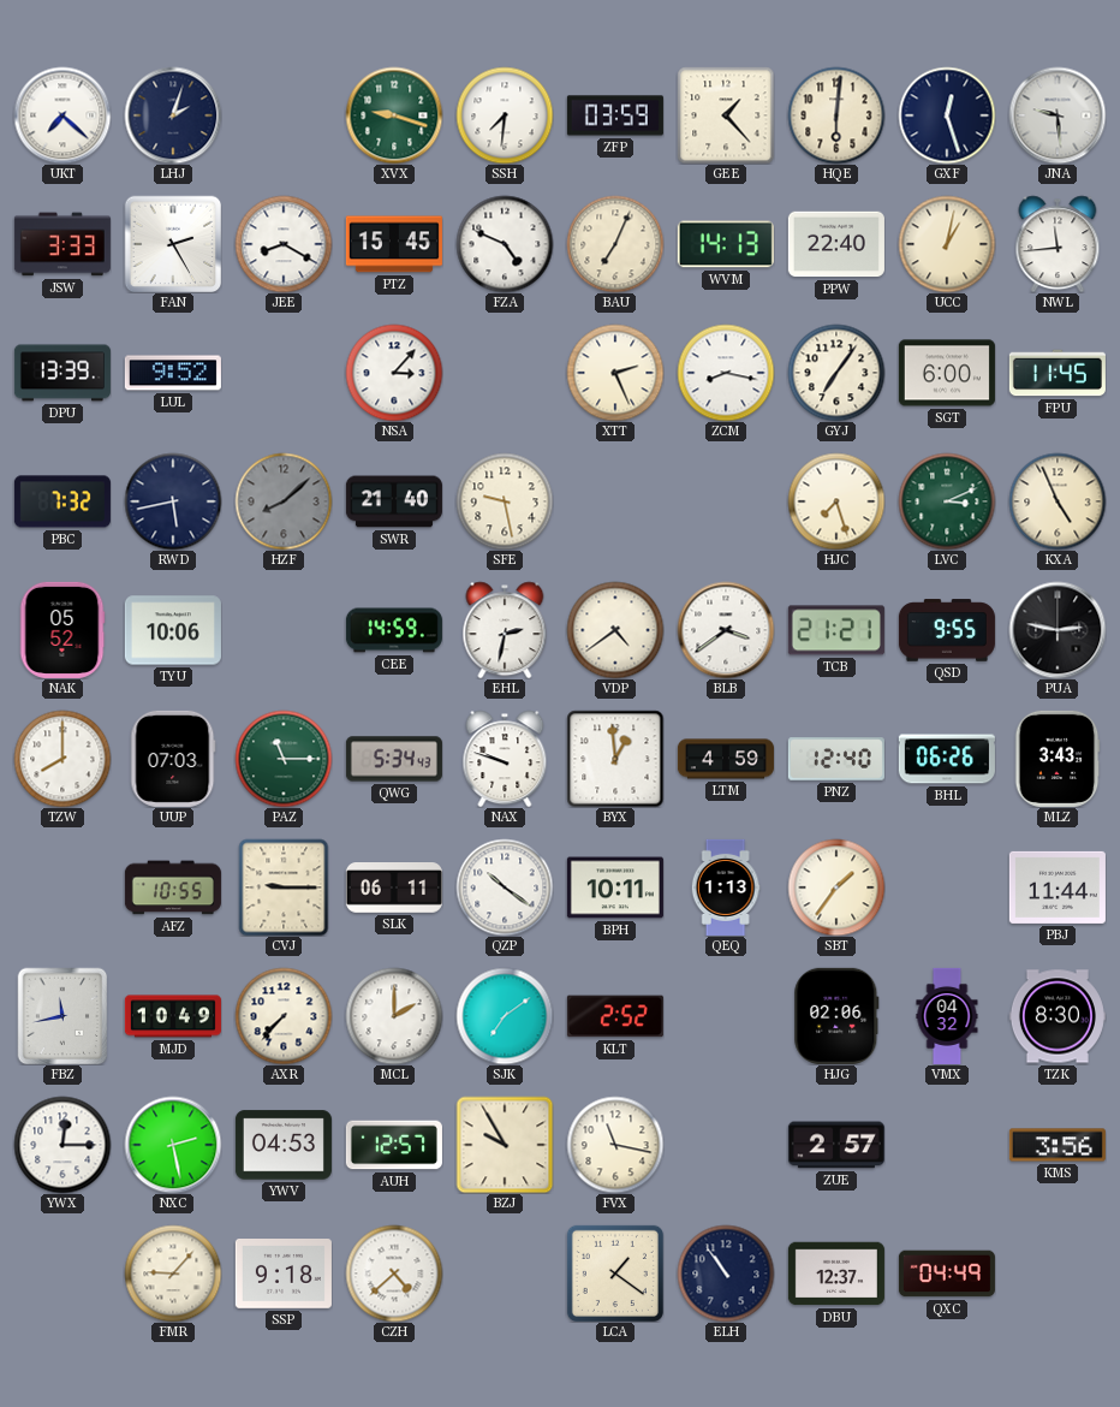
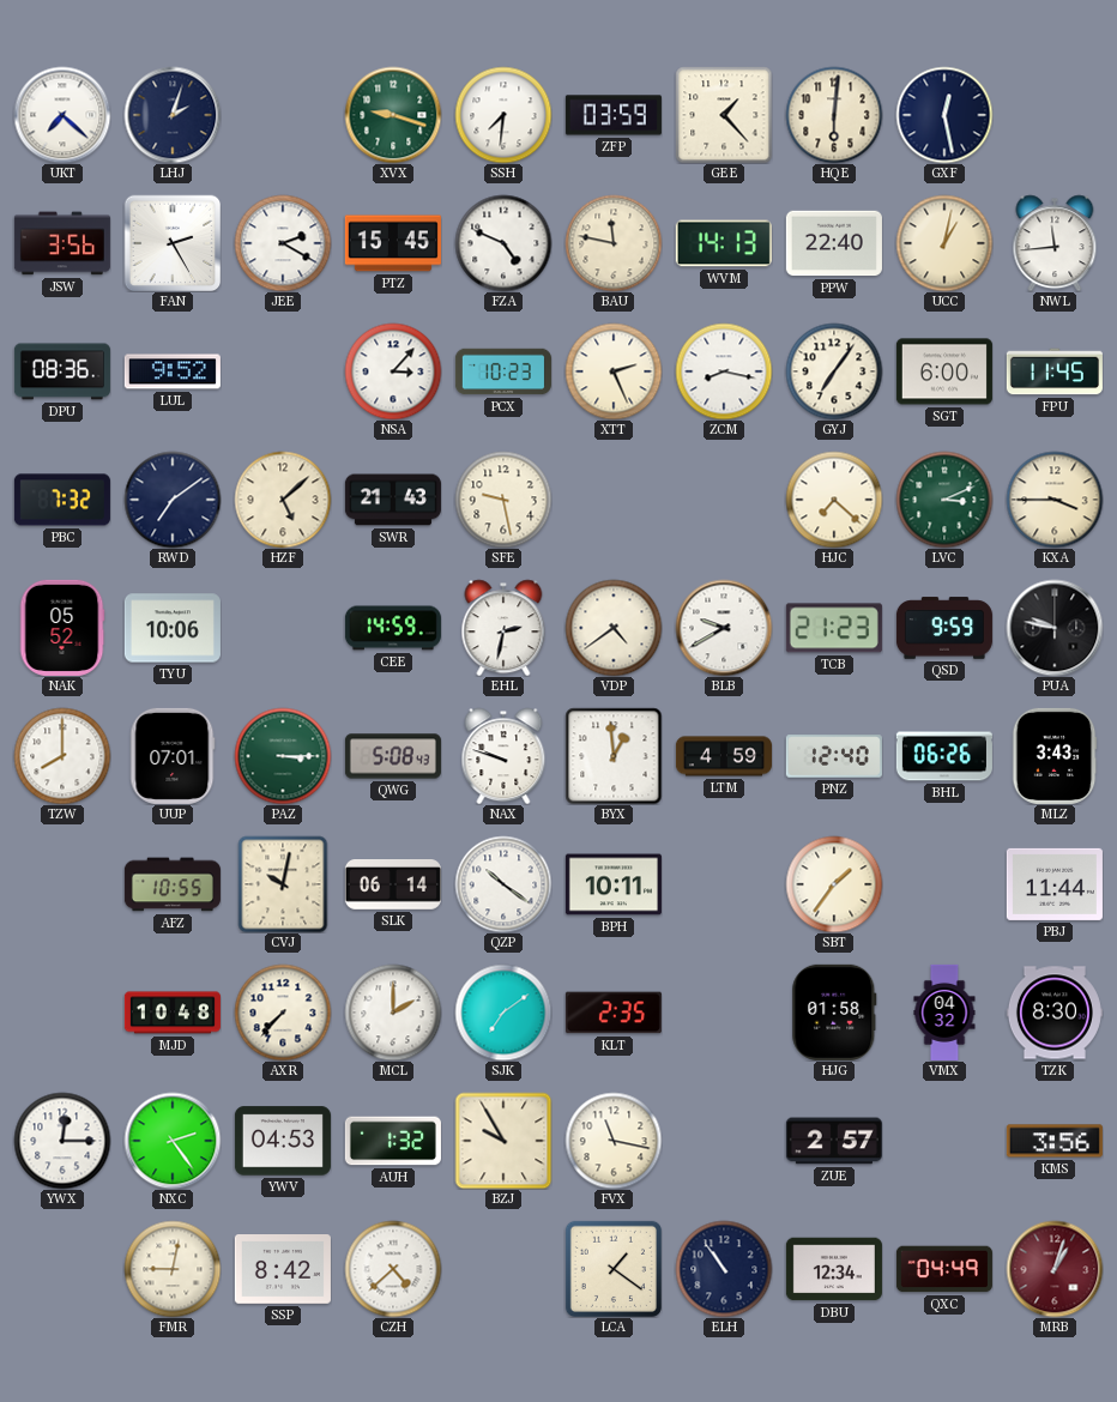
GXF: 12:27 -> 12:28
JNA: 9:29 -> none
JSW: 3:33 -> 3:56
JEE: 8:20 -> 2:20
BAU: 7:04 -> 11:47
DPU: 13:39 -> 08:36
PCX: none -> 10:23
RWD: 5:43 -> 7:09
HZF: 8:08 -> 5:08
HZF dial: grey -> cream
SWR: 21:40 -> 21:43
HJC: 7:27 -> 7:22
KXA: 4:56 -> 3:45
BLB: 3:39 -> 9:40
TCB: 21:21 -> 21:23
QSD: 9:55 -> 9:59
PUA: 2:47 -> 9:47
UUP: 07:03 -> 07:01
PAZ: 11:15 -> 3:15
QWG: 5:34 -> 5:08
CVJ: 9:15 -> 10:02
SLK: 06:11 -> 06:14
QEQ: 1:13 -> none
FBZ: 11:43 -> none
MJD: 10:49 -> 10:48
KLT: 2:52 -> 2:35
HJG: 02:06 -> 01:58
NXC: 2:28 -> 2:24
AUH: 12:57 -> 1:32
FMR: 9:07 -> 9:02
SSP: 9:18 -> 8:42
DBU: 12:37 -> 12:34
MRB: none -> 1:03
